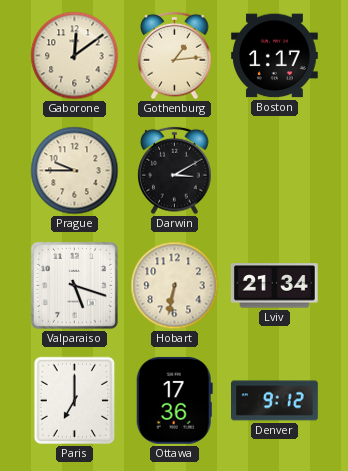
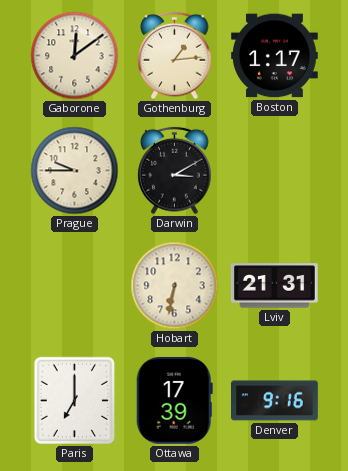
Valparaiso: 5:18 -> none
Lviv: 21:34 -> 21:31
Ottawa: 17:36 -> 17:39
Denver: 9:12 -> 9:16
